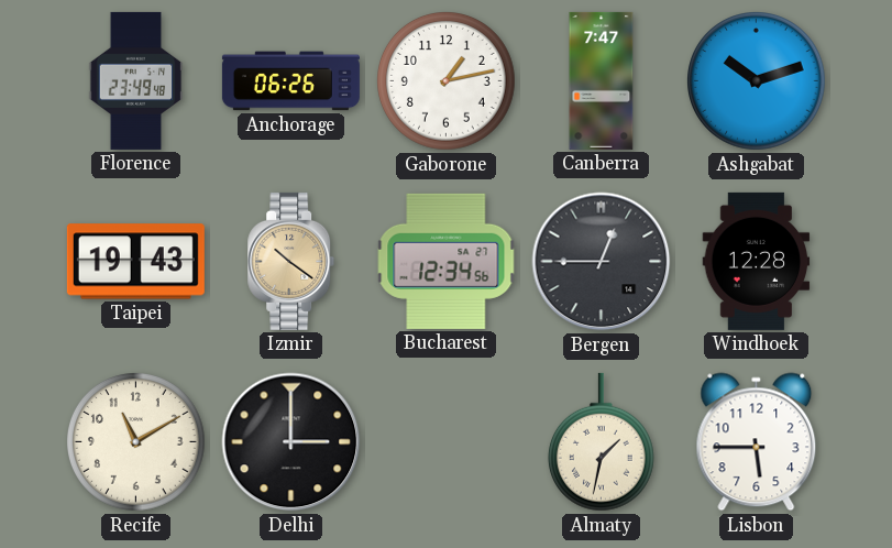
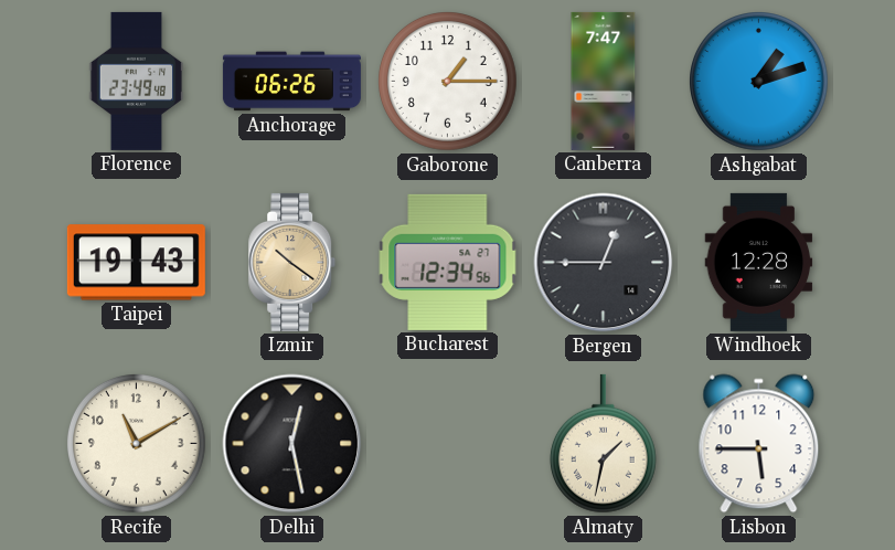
Gaborone: 1:13 -> 1:15
Ashgabat: 10:12 -> 1:12
Delhi: 3:00 -> 12:28
